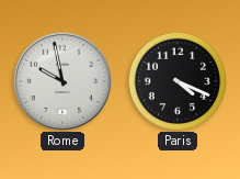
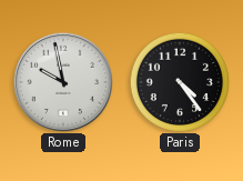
Paris: 4:19 -> 4:24
